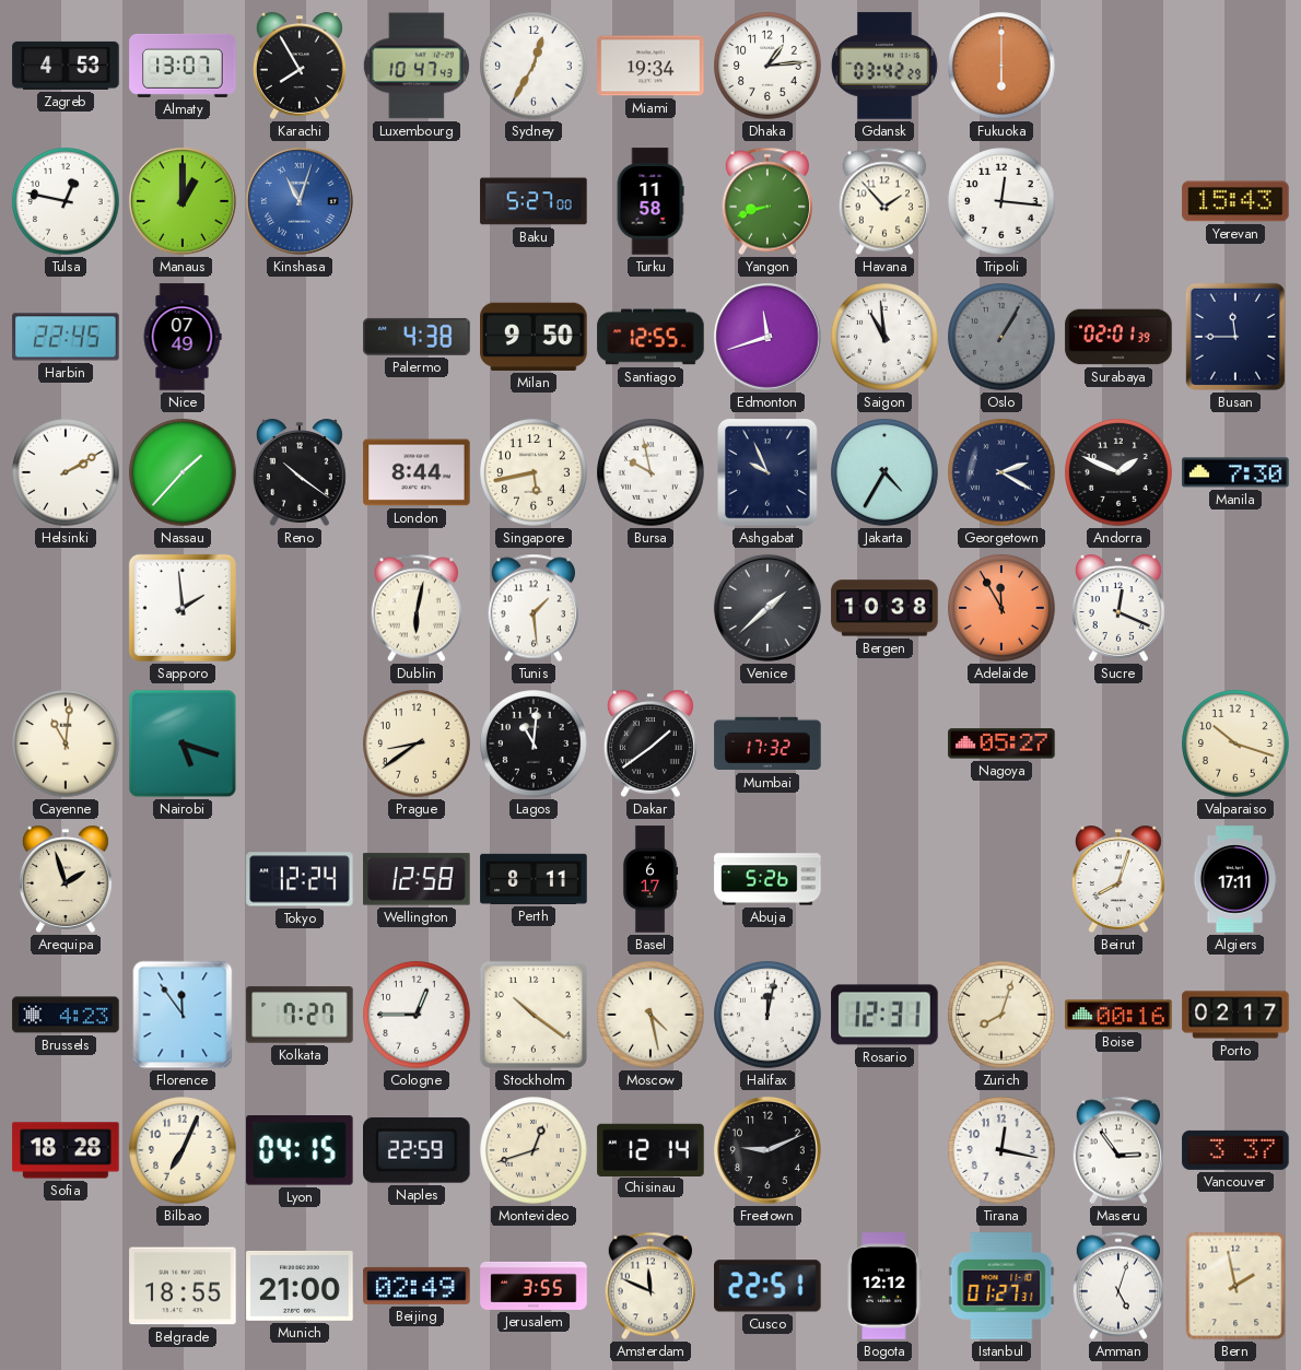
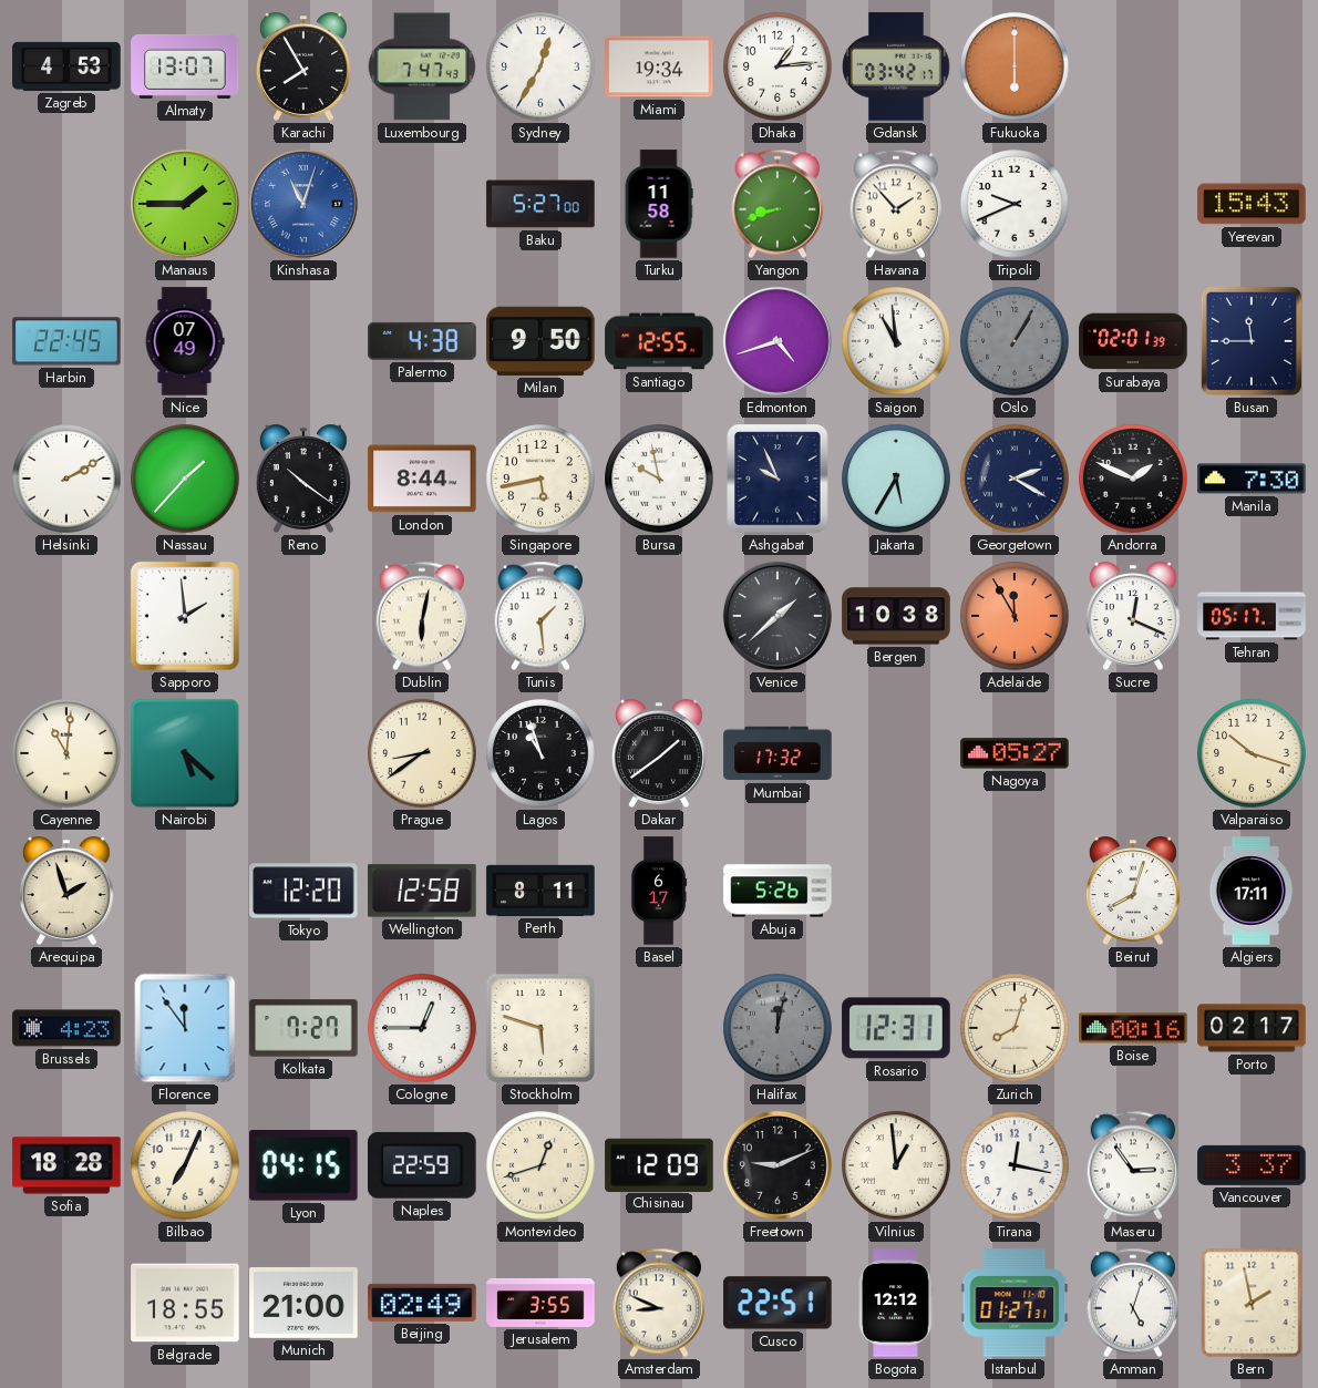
Luxembourg: 10:47 -> 7:47
Gdansk: 03:42:29 -> 03:42:17
Tulsa: 12:47 -> none
Manaus: 1:00 -> 1:45
Tripoli: 12:16 -> 9:41
Edmonton: 11:42 -> 4:42
Jakarta: 4:35 -> 5:35
Tehran: none -> 05:17
Nairobi: 5:18 -> 5:22
Lagos: 11:01 -> 10:57
Tokyo: 12:24 -> 12:20
Stockholm: 10:21 -> 5:48
Moscow: 4:28 -> none
Halifax dial: white -> grey
Chisinau: 12:14 -> 12:09
Vilnius: none -> 12:59
Amsterdam: 11:49 -> 8:49
